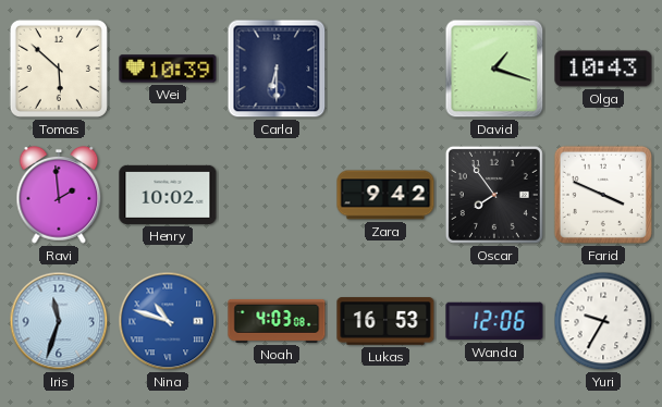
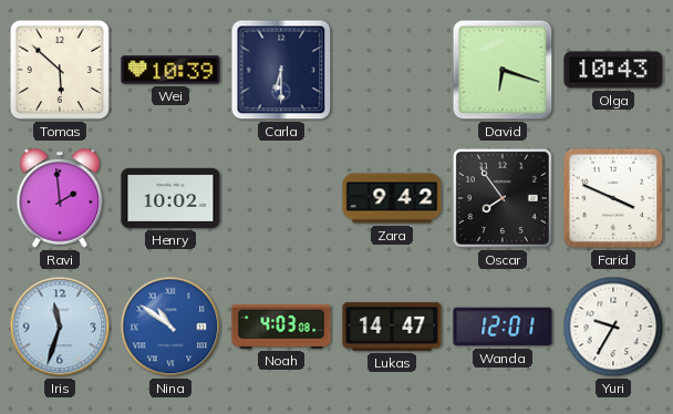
David: 1:18 -> 6:18
Nina: 10:48 -> 10:51
Lukas: 16:53 -> 14:47
Wanda: 12:06 -> 12:01
